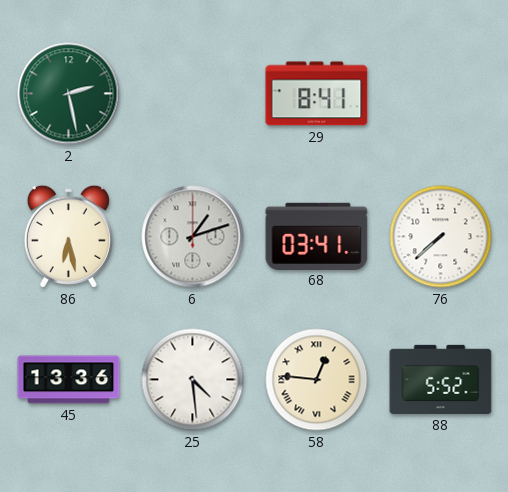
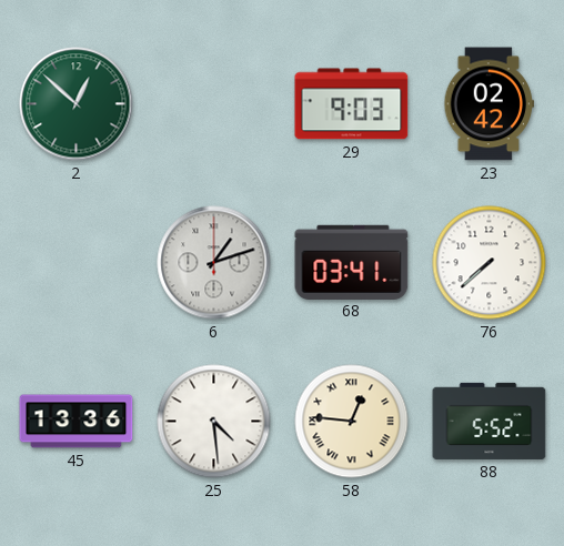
2: 2:28 -> 12:52
29: 8:41 -> 9:03
23: none -> 02:42
86: 6:28 -> none
